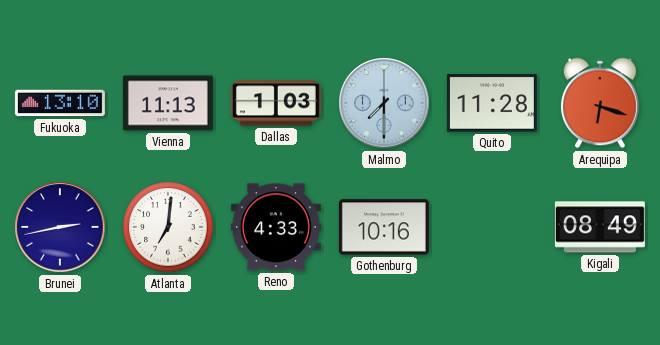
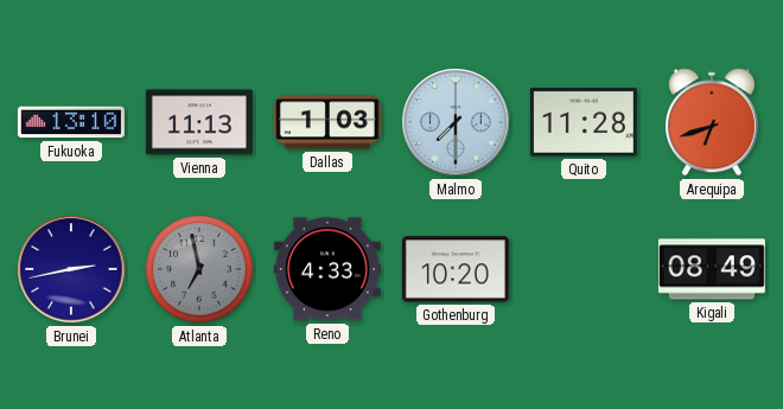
Arequipa: 6:18 -> 6:42
Atlanta: 7:01 -> 6:58
Atlanta dial: white -> grey
Gothenburg: 10:16 -> 10:20
